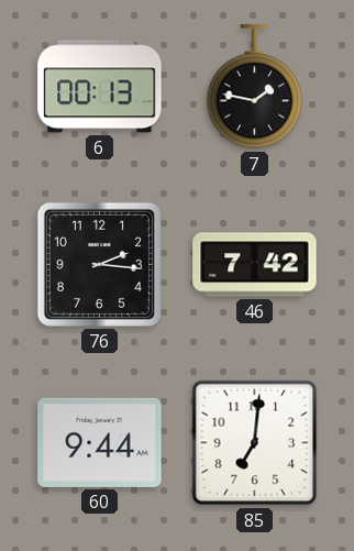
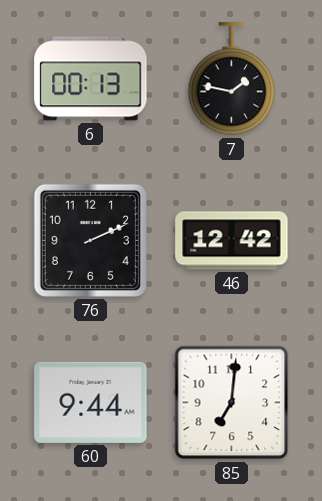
76: 2:16 -> 2:11
46: 7:42 -> 12:42
